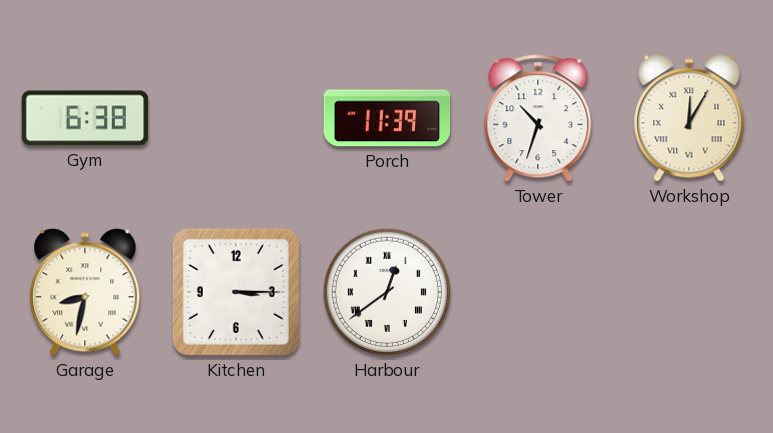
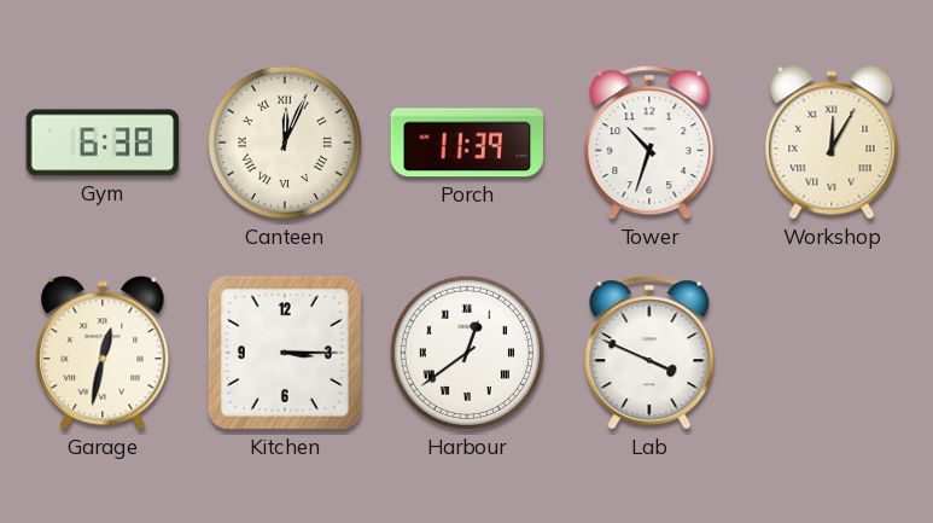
Canteen: none -> 12:04
Garage: 8:32 -> 12:32
Lab: none -> 3:49
